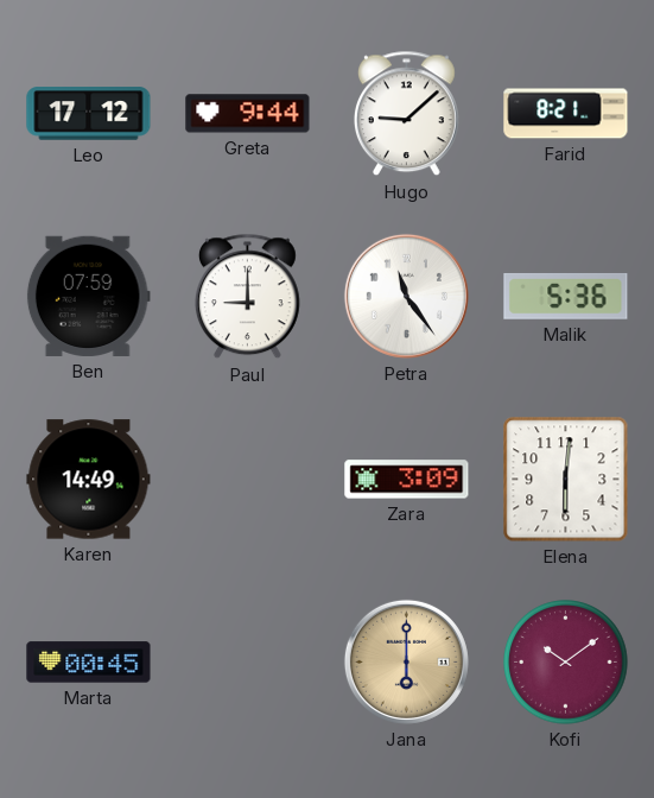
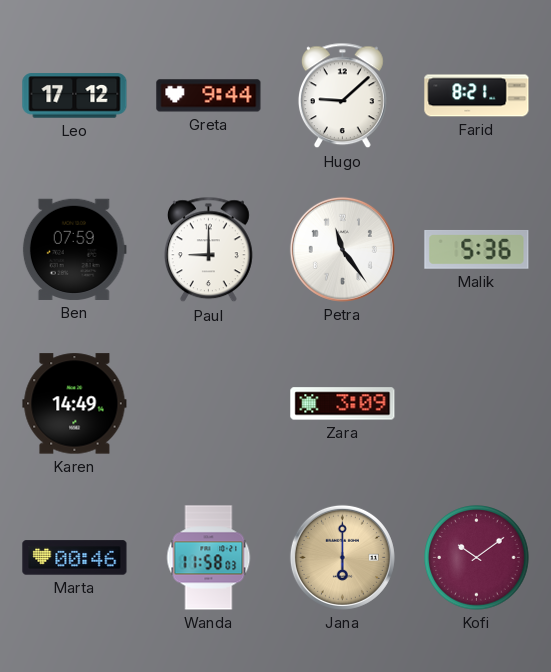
Elena: 6:01 -> none
Marta: 00:45 -> 00:46
Wanda: none -> 11:58
